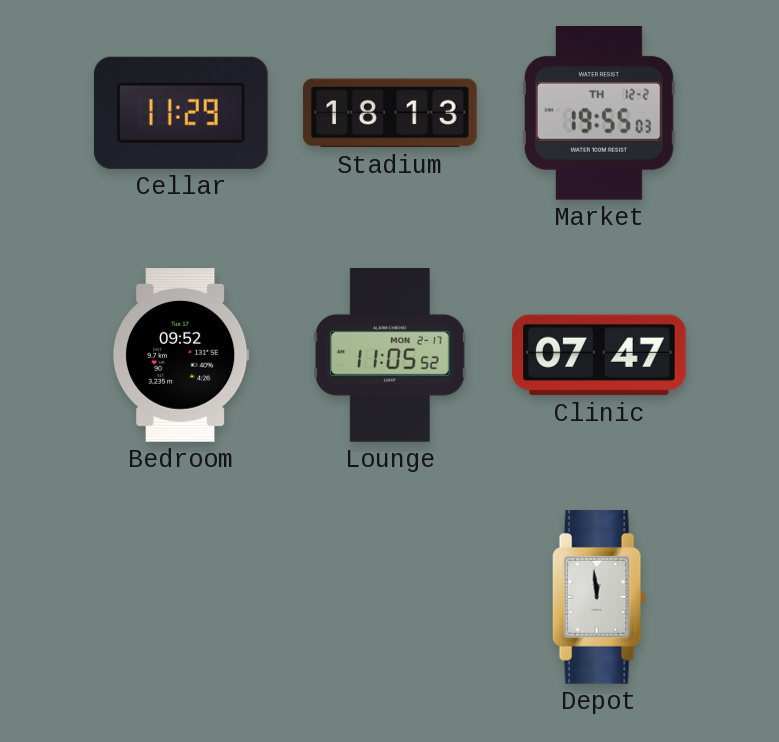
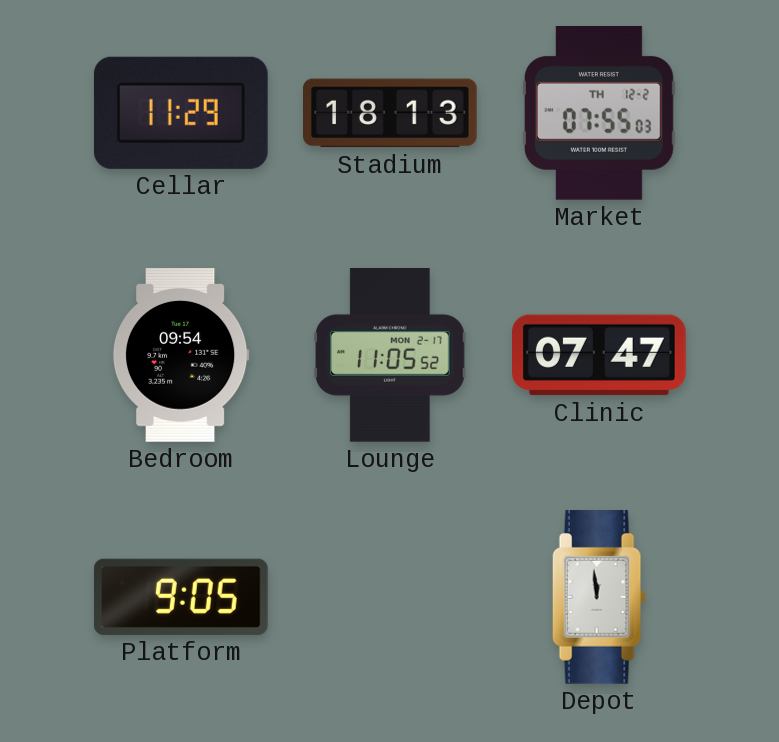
Market: 19:55 -> 07:55
Bedroom: 09:52 -> 09:54
Platform: none -> 9:05
